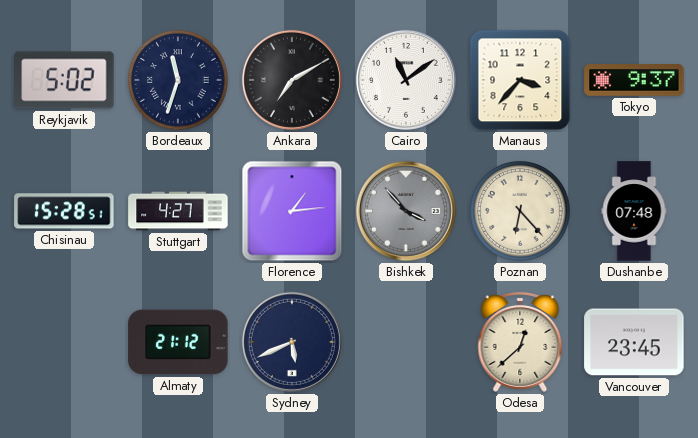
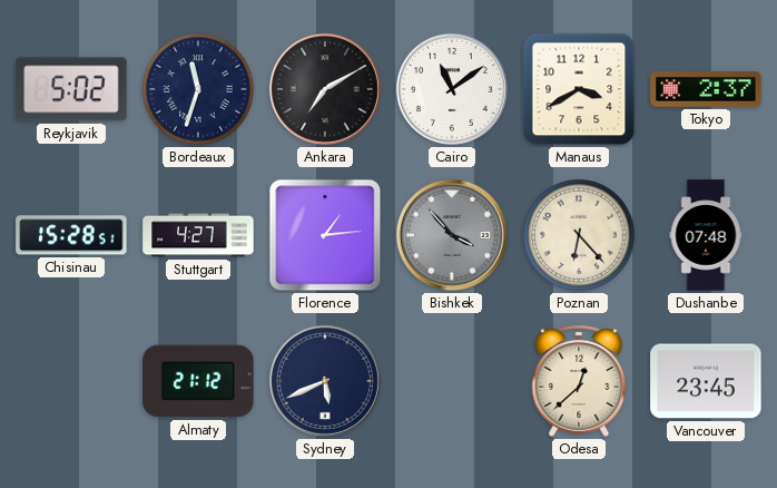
Manaus: 3:37 -> 3:40
Tokyo: 9:37 -> 2:37
